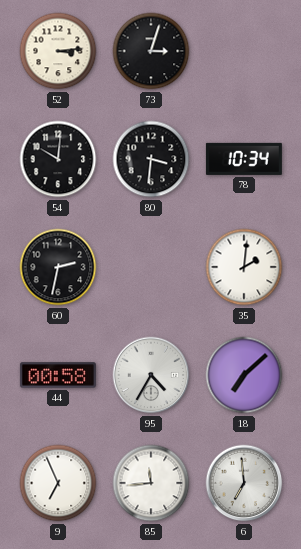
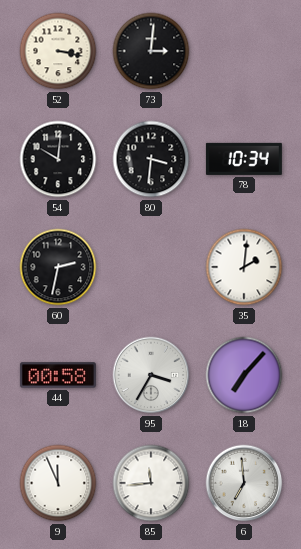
52: 3:14 -> 3:17
73: 3:03 -> 3:01
95: 4:35 -> 3:35
18: 7:08 -> 7:07
9: 6:56 -> 11:56
